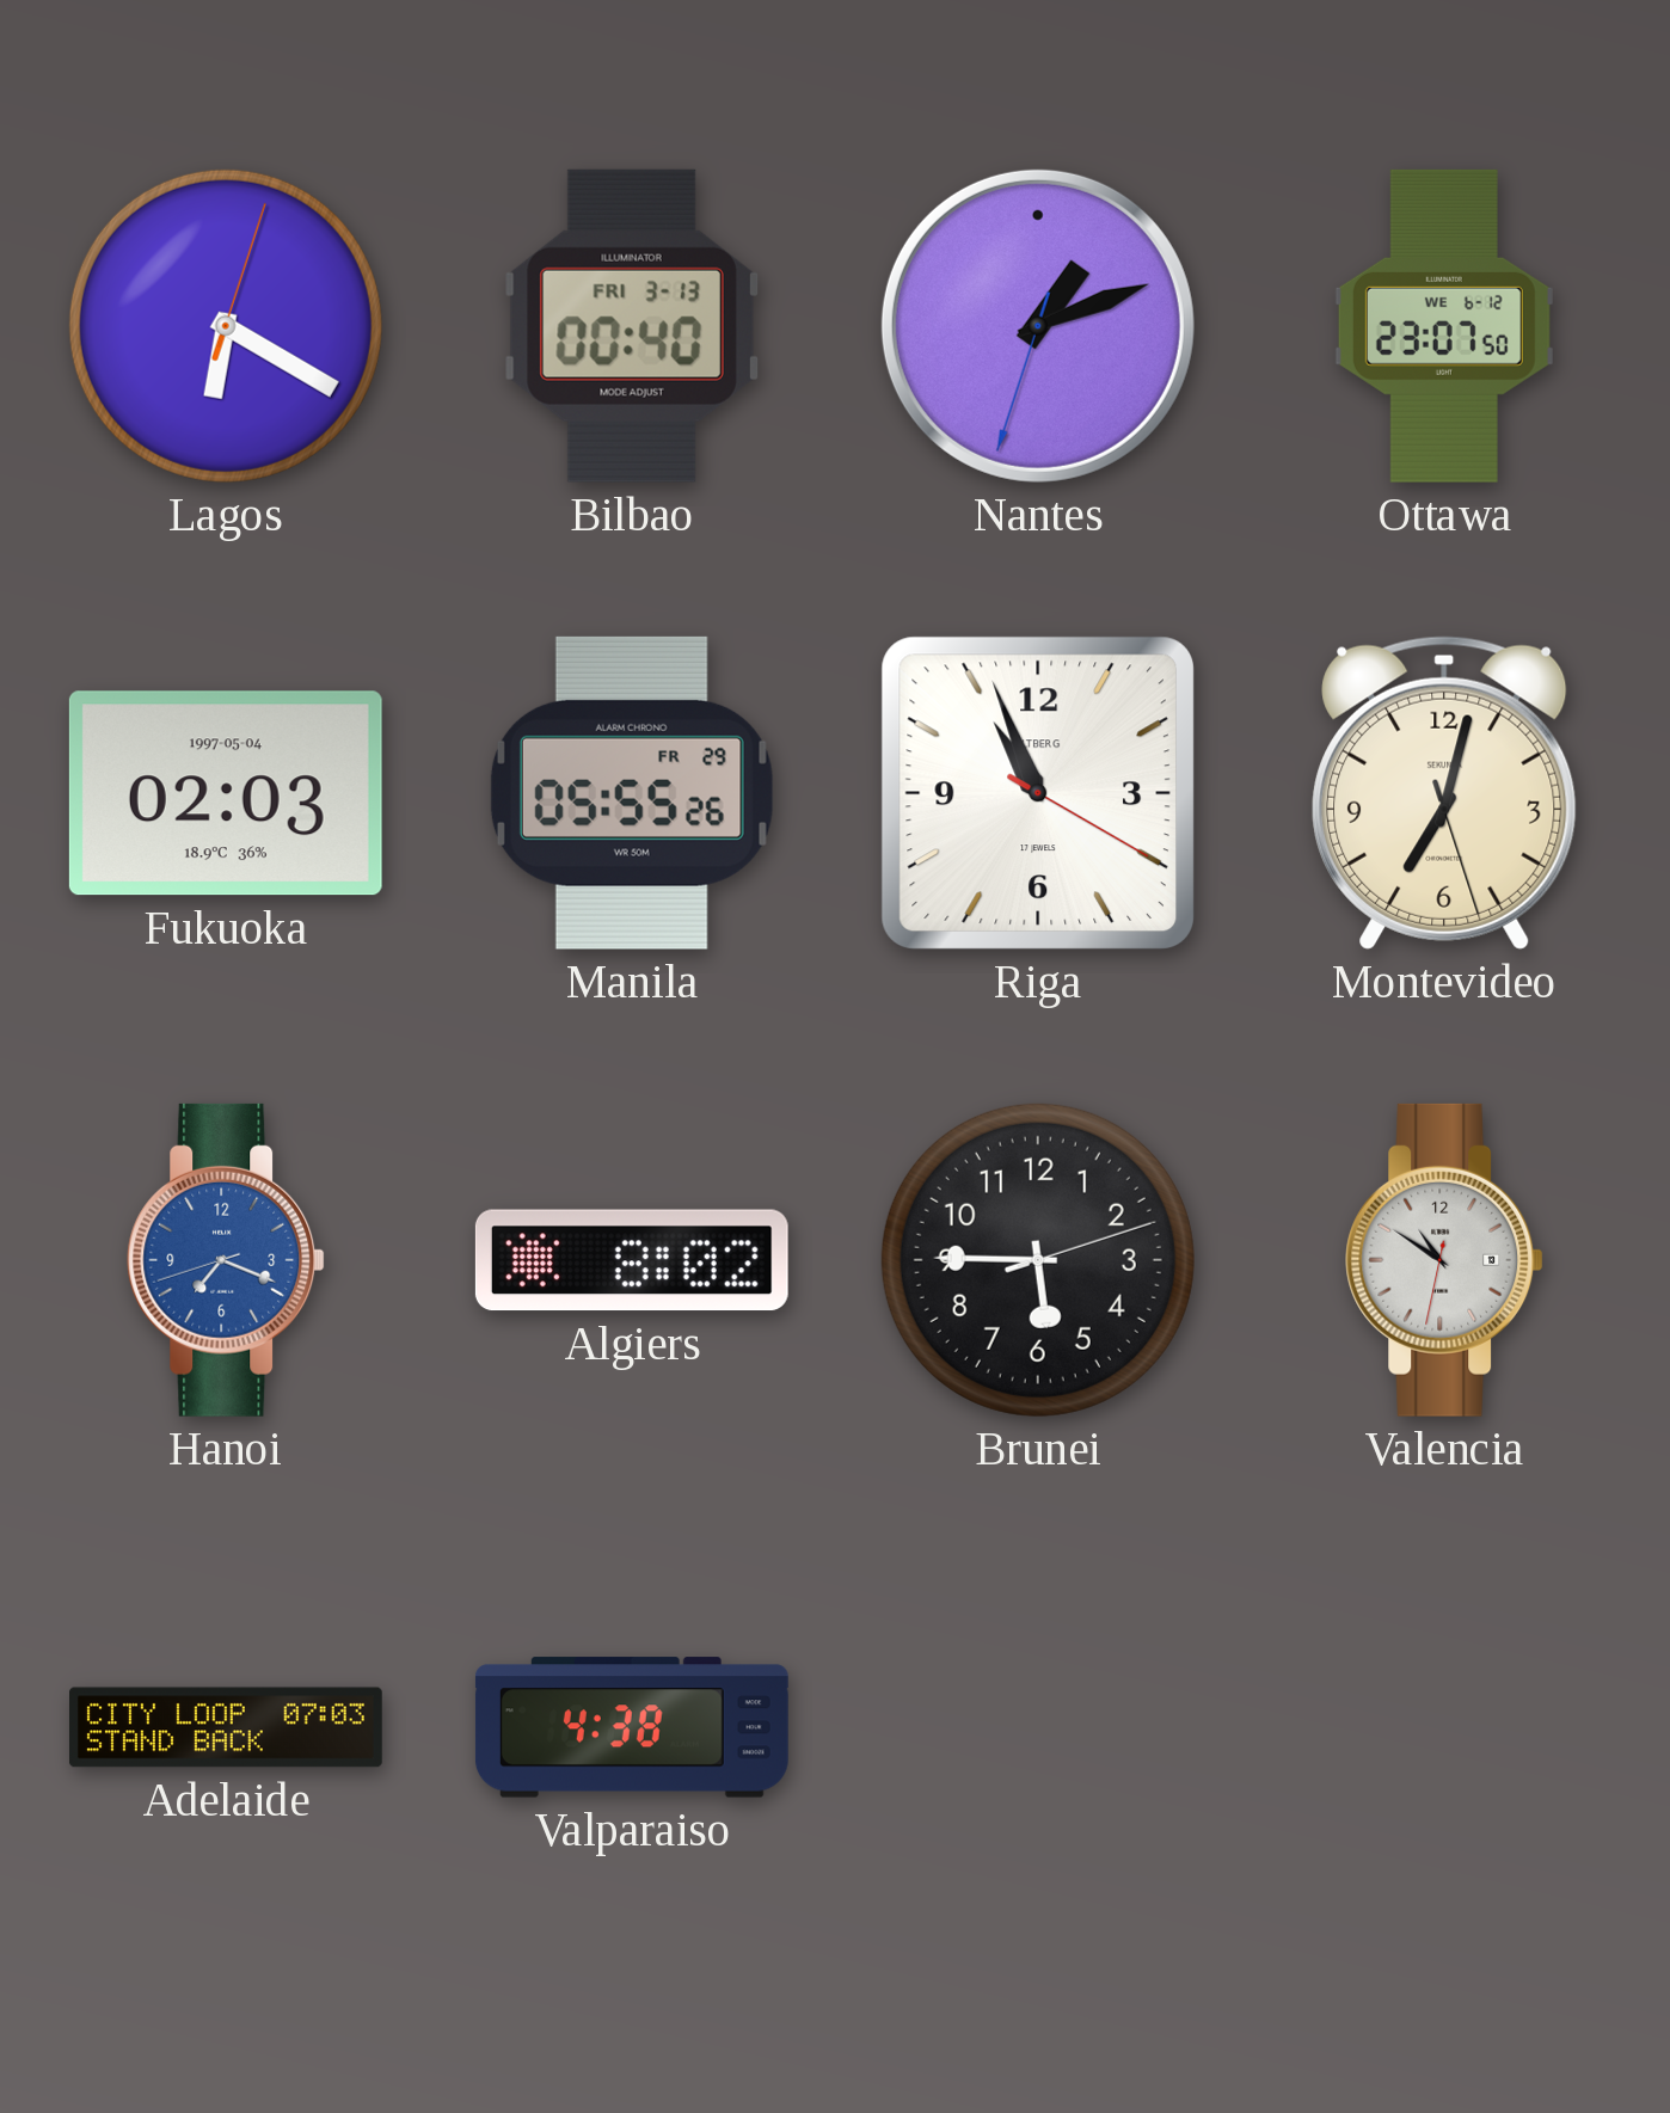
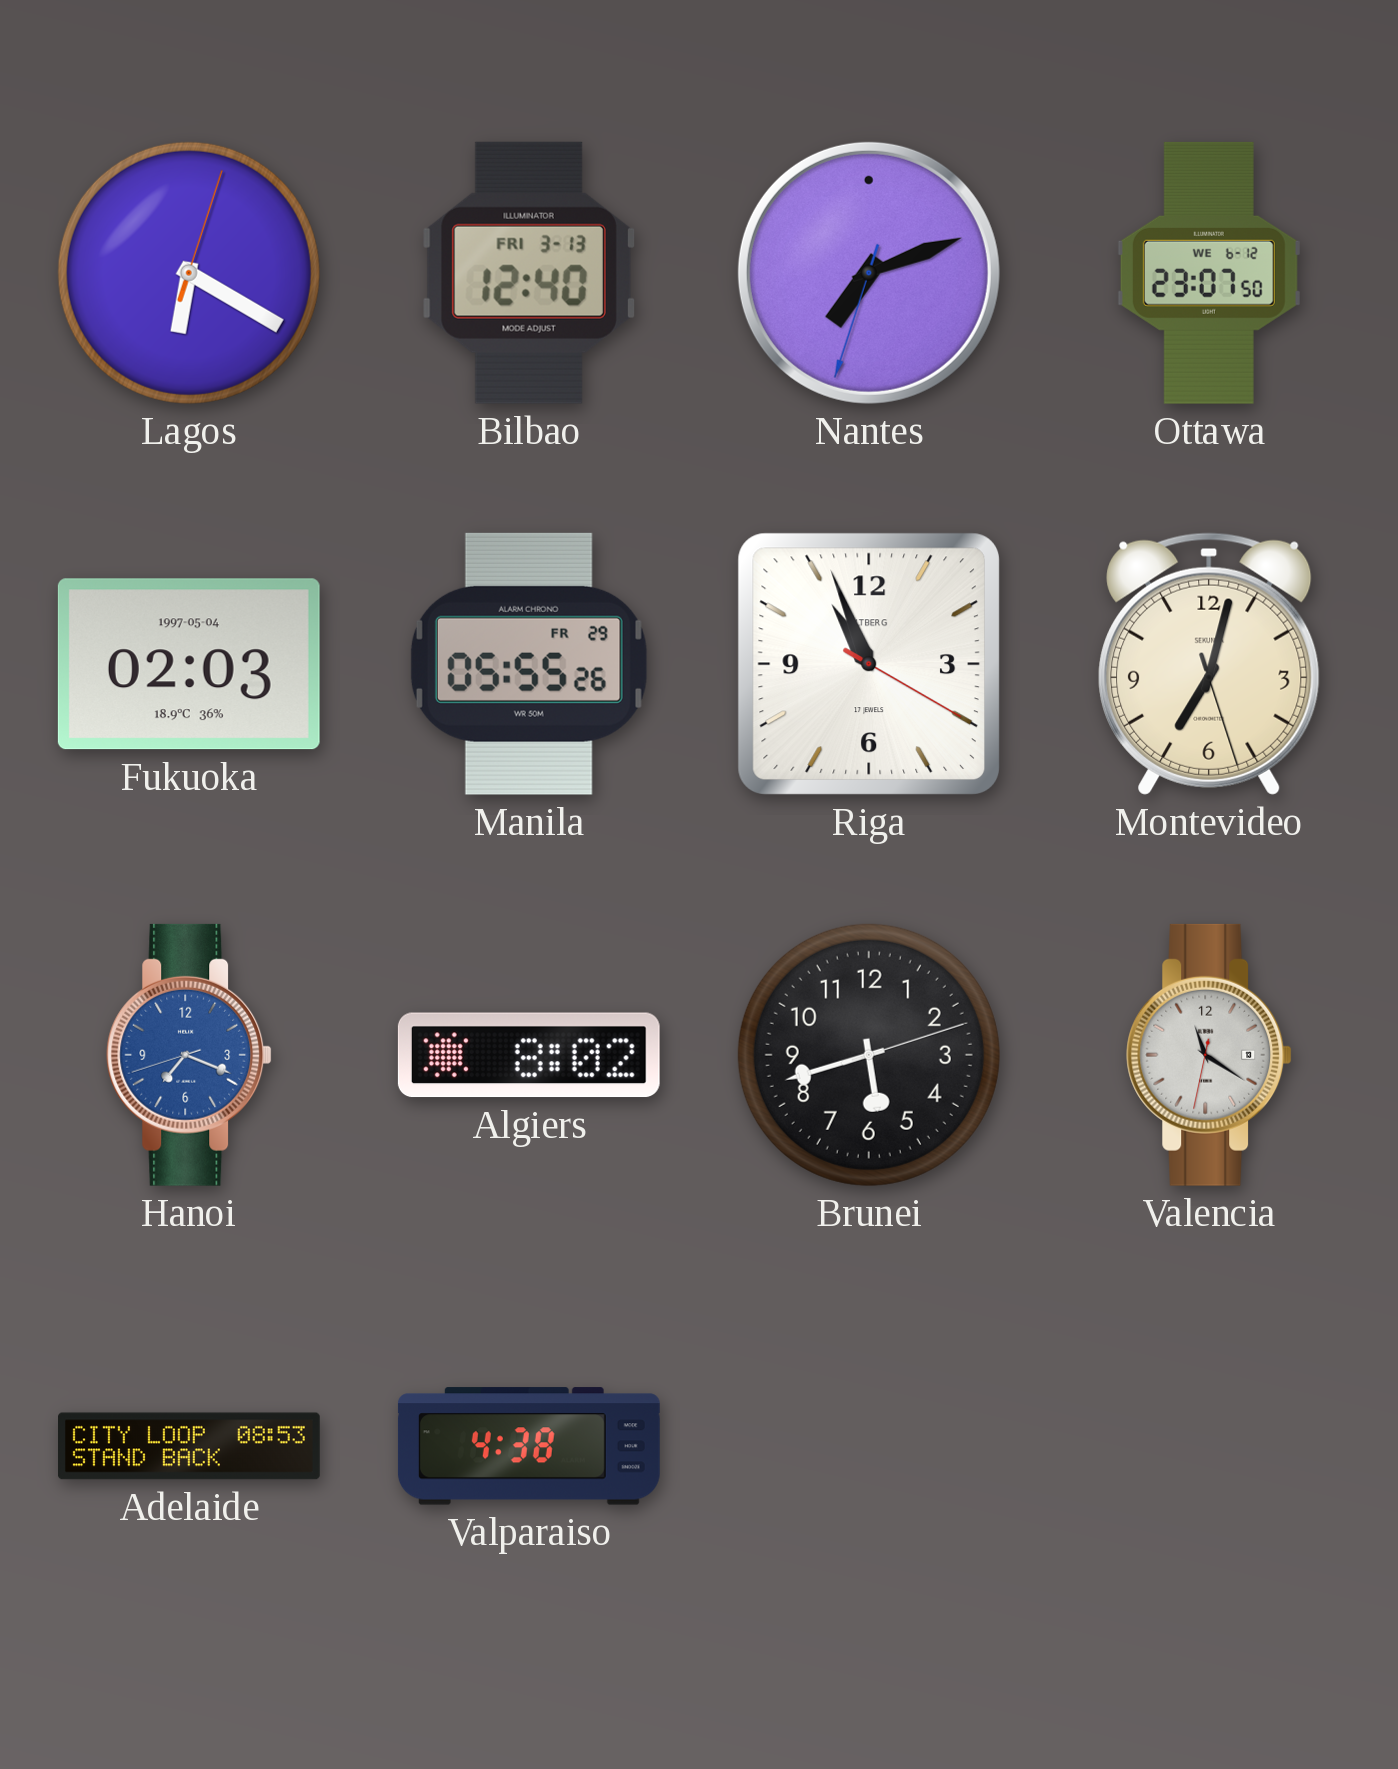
Bilbao: 00:40 -> 12:40
Nantes: 1:11 -> 7:11
Brunei: 5:45 -> 5:42
Valencia: 10:50 -> 11:20
Adelaide: 07:03 -> 08:53
